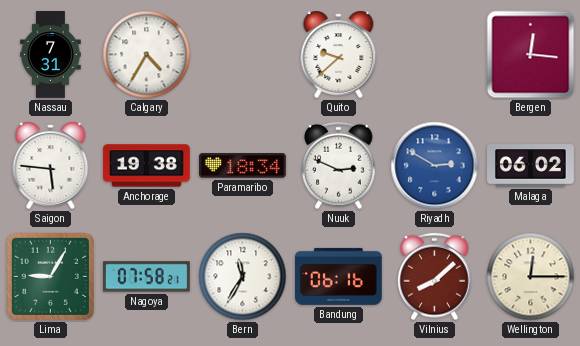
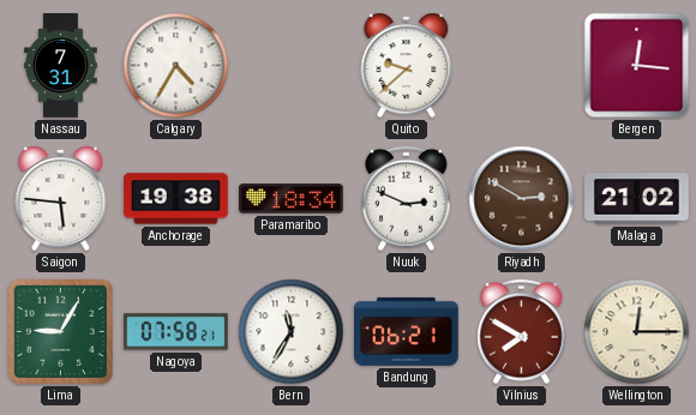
Riyadh dial: blue -> brown
Malaga: 06:02 -> 21:02
Bandung: 06:16 -> 06:21
Vilnius: 8:08 -> 7:50
